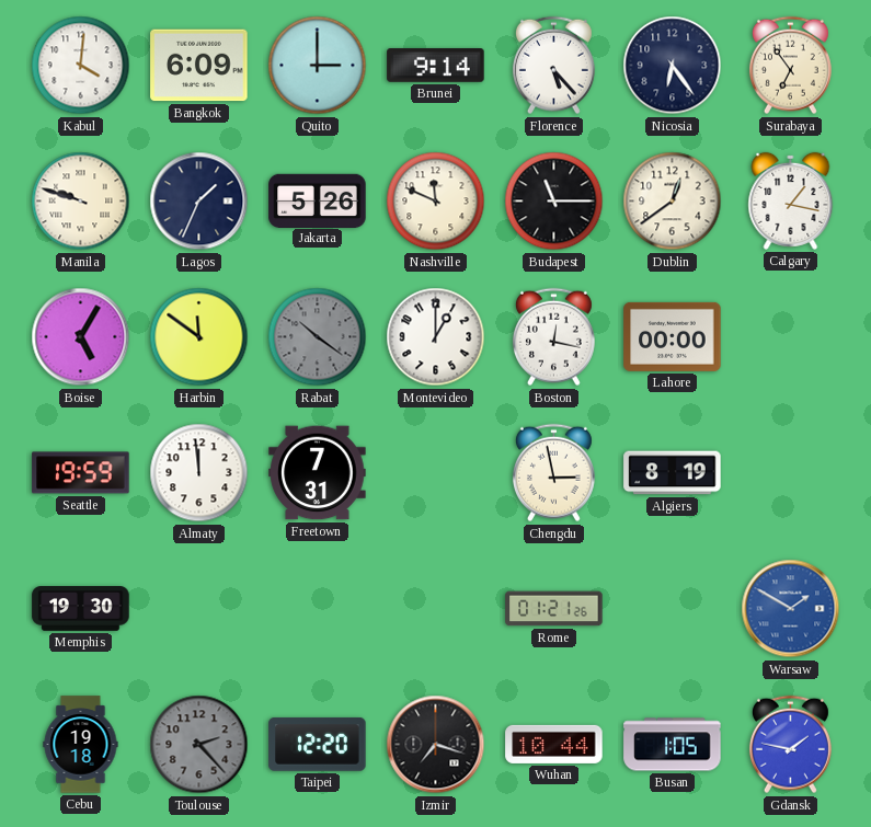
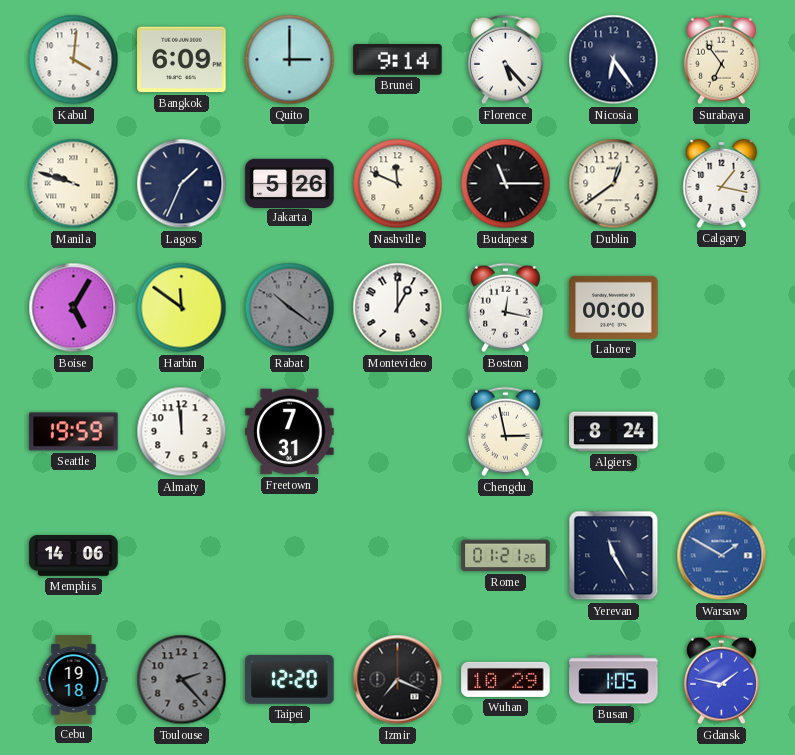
Algiers: 8:19 -> 8:24
Memphis: 19:30 -> 14:06
Yerevan: none -> 11:25
Izmir: 7:18 -> 7:19
Wuhan: 10:44 -> 10:29
